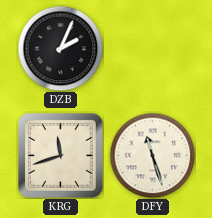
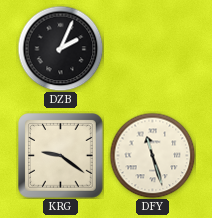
KRG: 11:42 -> 9:21
